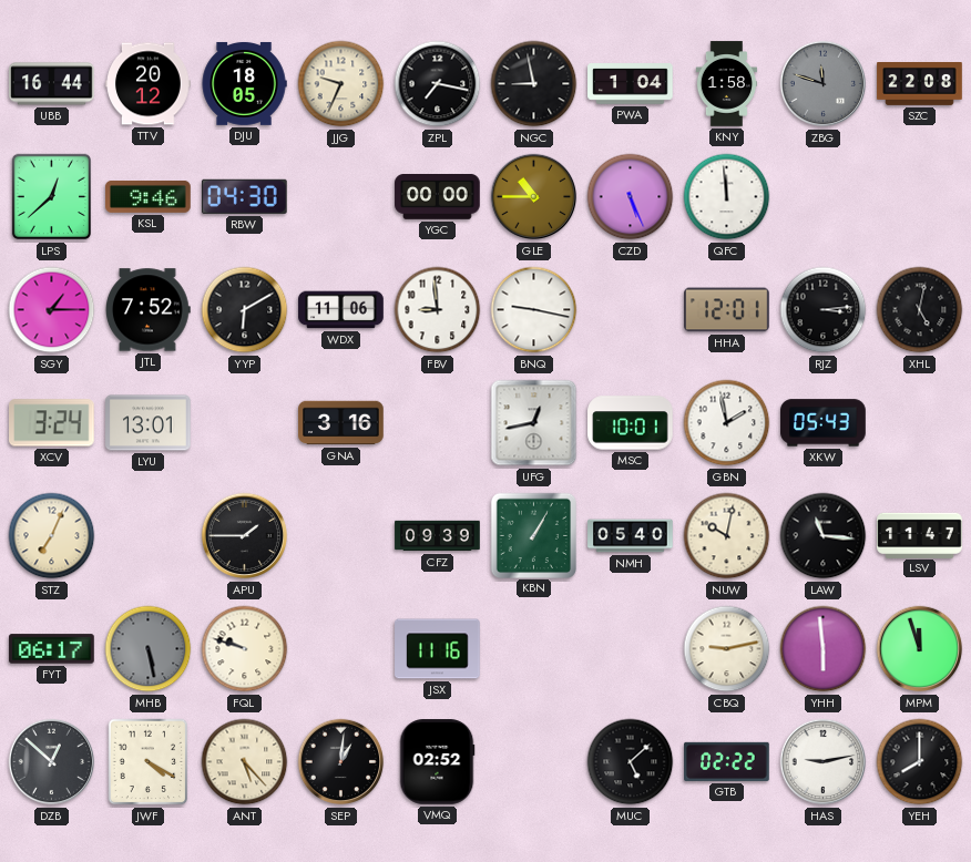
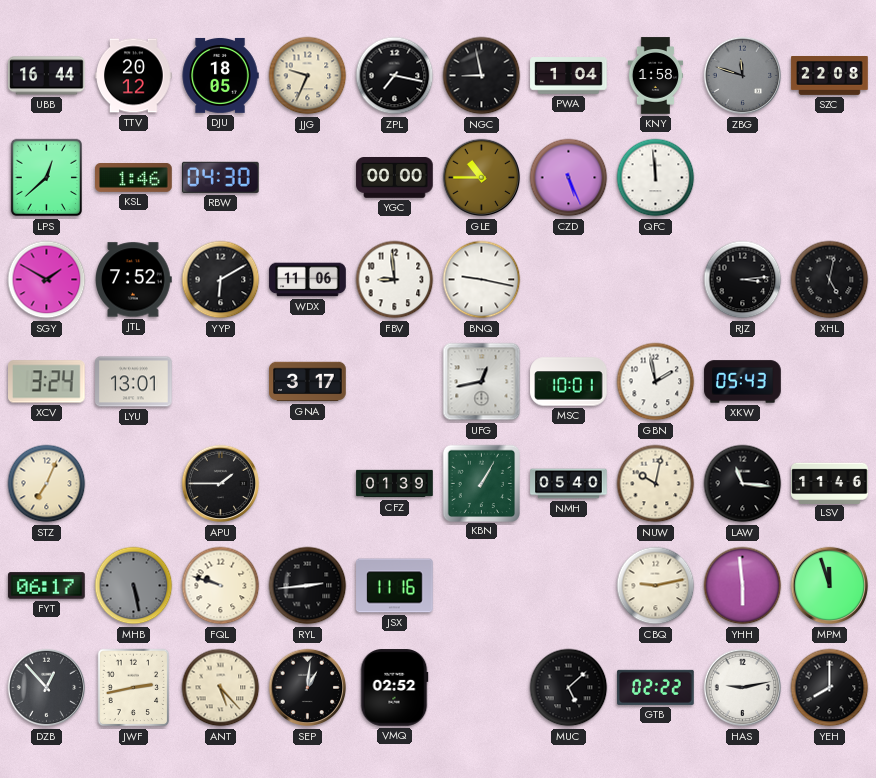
KSL: 9:46 -> 1:46
SGY: 1:15 -> 1:50
HHA: 12:01 -> none
GNA: 3:16 -> 3:17
CFZ: 09:39 -> 01:39
LSV: 11:47 -> 11:46
RYL: none -> 2:44
DZB: 12:52 -> 12:53
JWF: 4:20 -> 2:43
